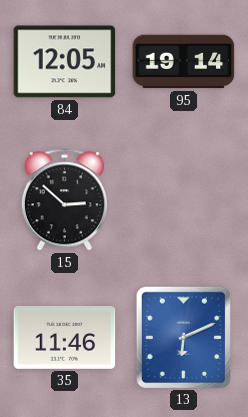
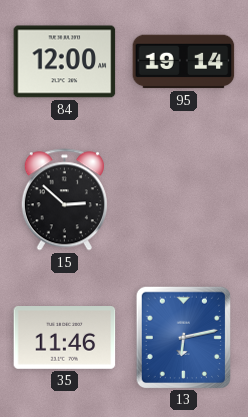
84: 12:05 -> 12:00
13: 6:11 -> 6:13
